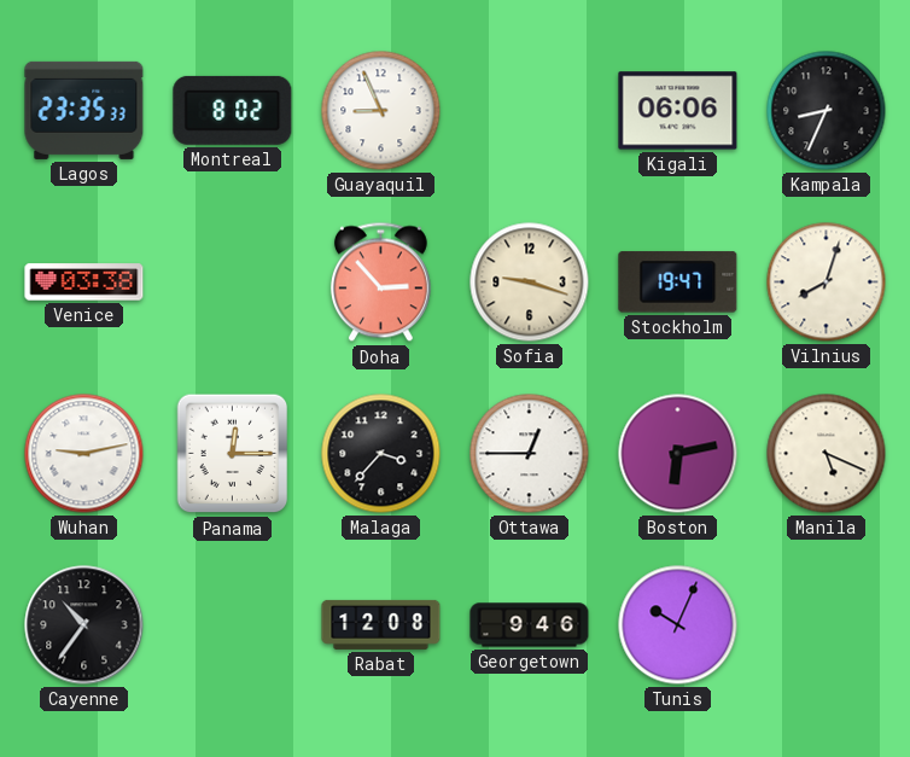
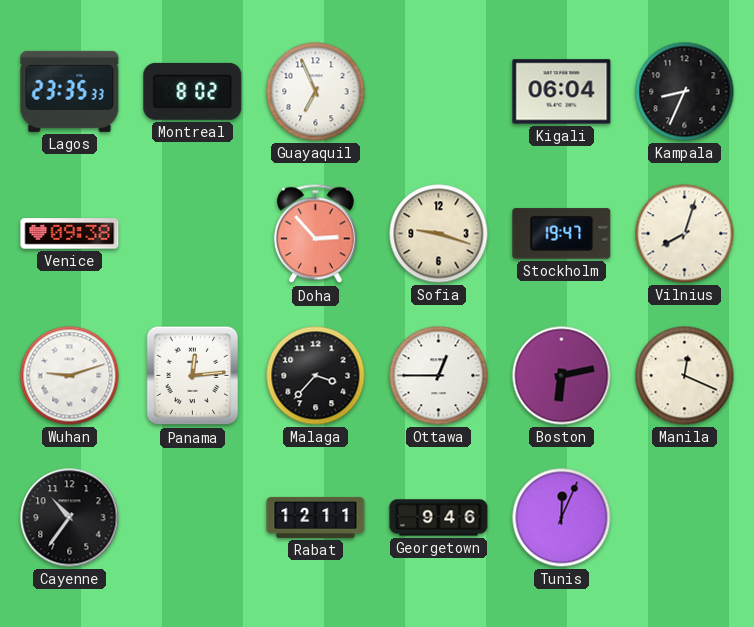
Guayaquil: 8:56 -> 6:56
Kigali: 06:06 -> 06:04
Venice: 03:38 -> 09:38
Wuhan: 9:13 -> 9:12
Panama: 12:15 -> 12:14
Manila: 5:19 -> 12:19
Rabat: 12:08 -> 12:11
Tunis: 10:04 -> 12:04
